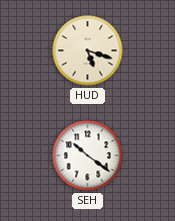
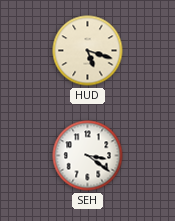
SEH: 10:21 -> 3:21
